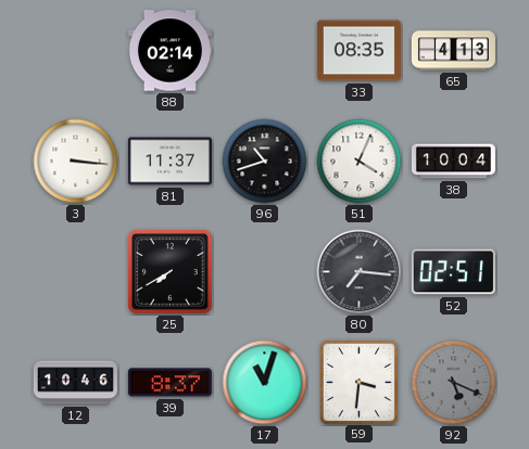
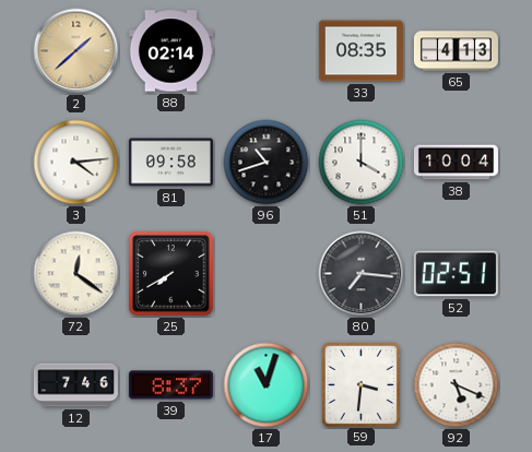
2: none -> 1:38
3: 3:16 -> 4:14
81: 11:37 -> 09:58
51: 4:04 -> 4:00
72: none -> 12:21
12: 10:46 -> 7:46
92 dial: grey -> white
